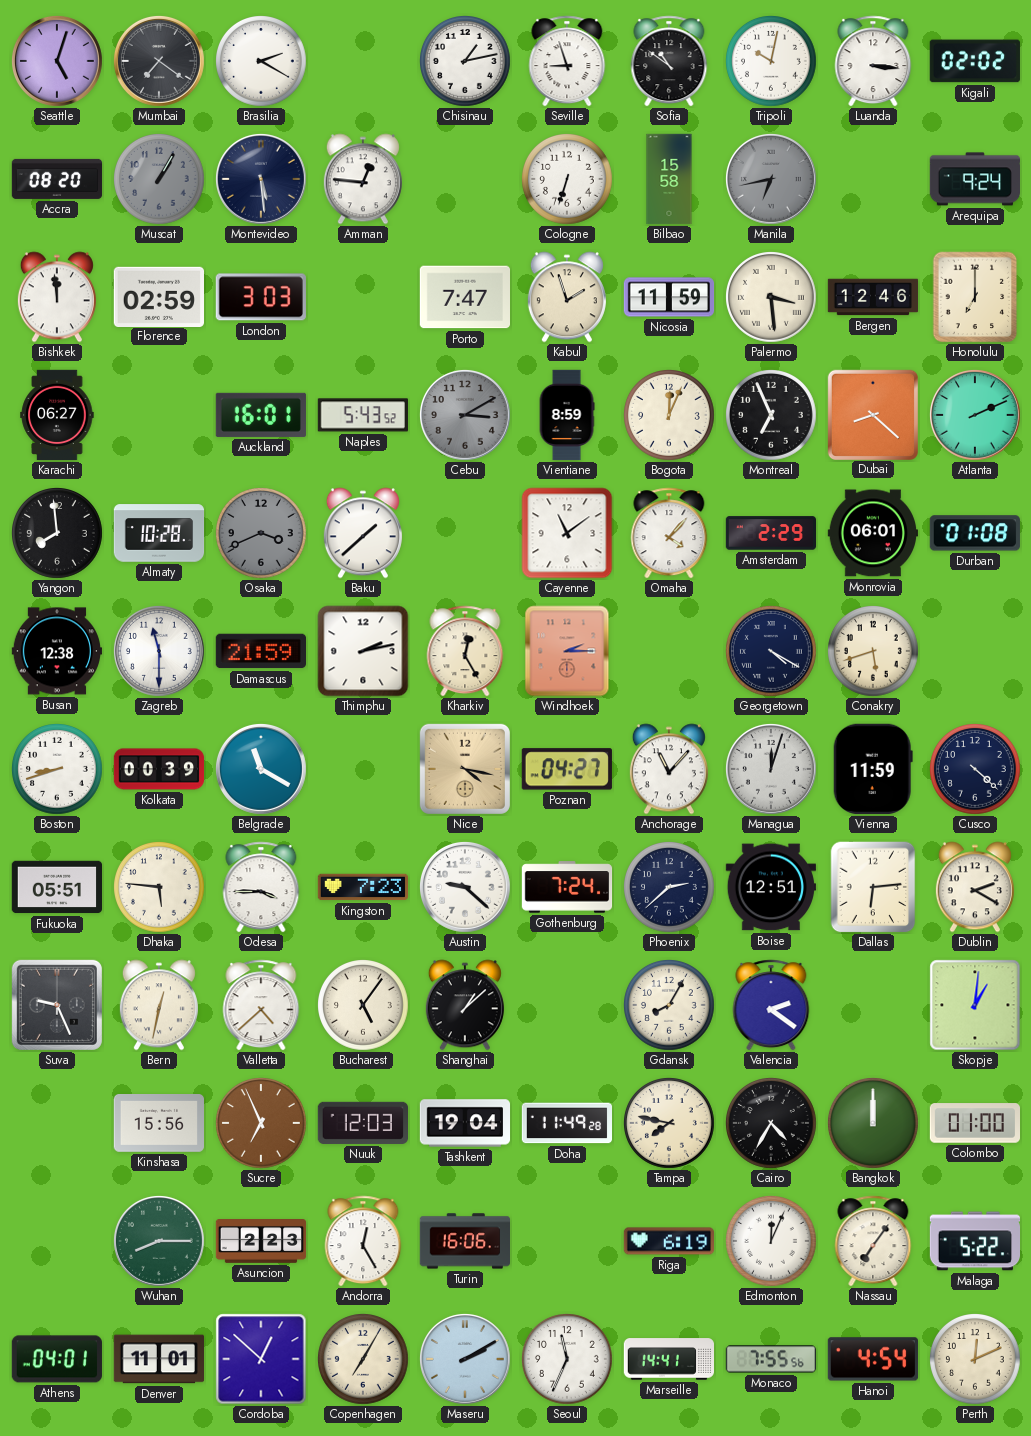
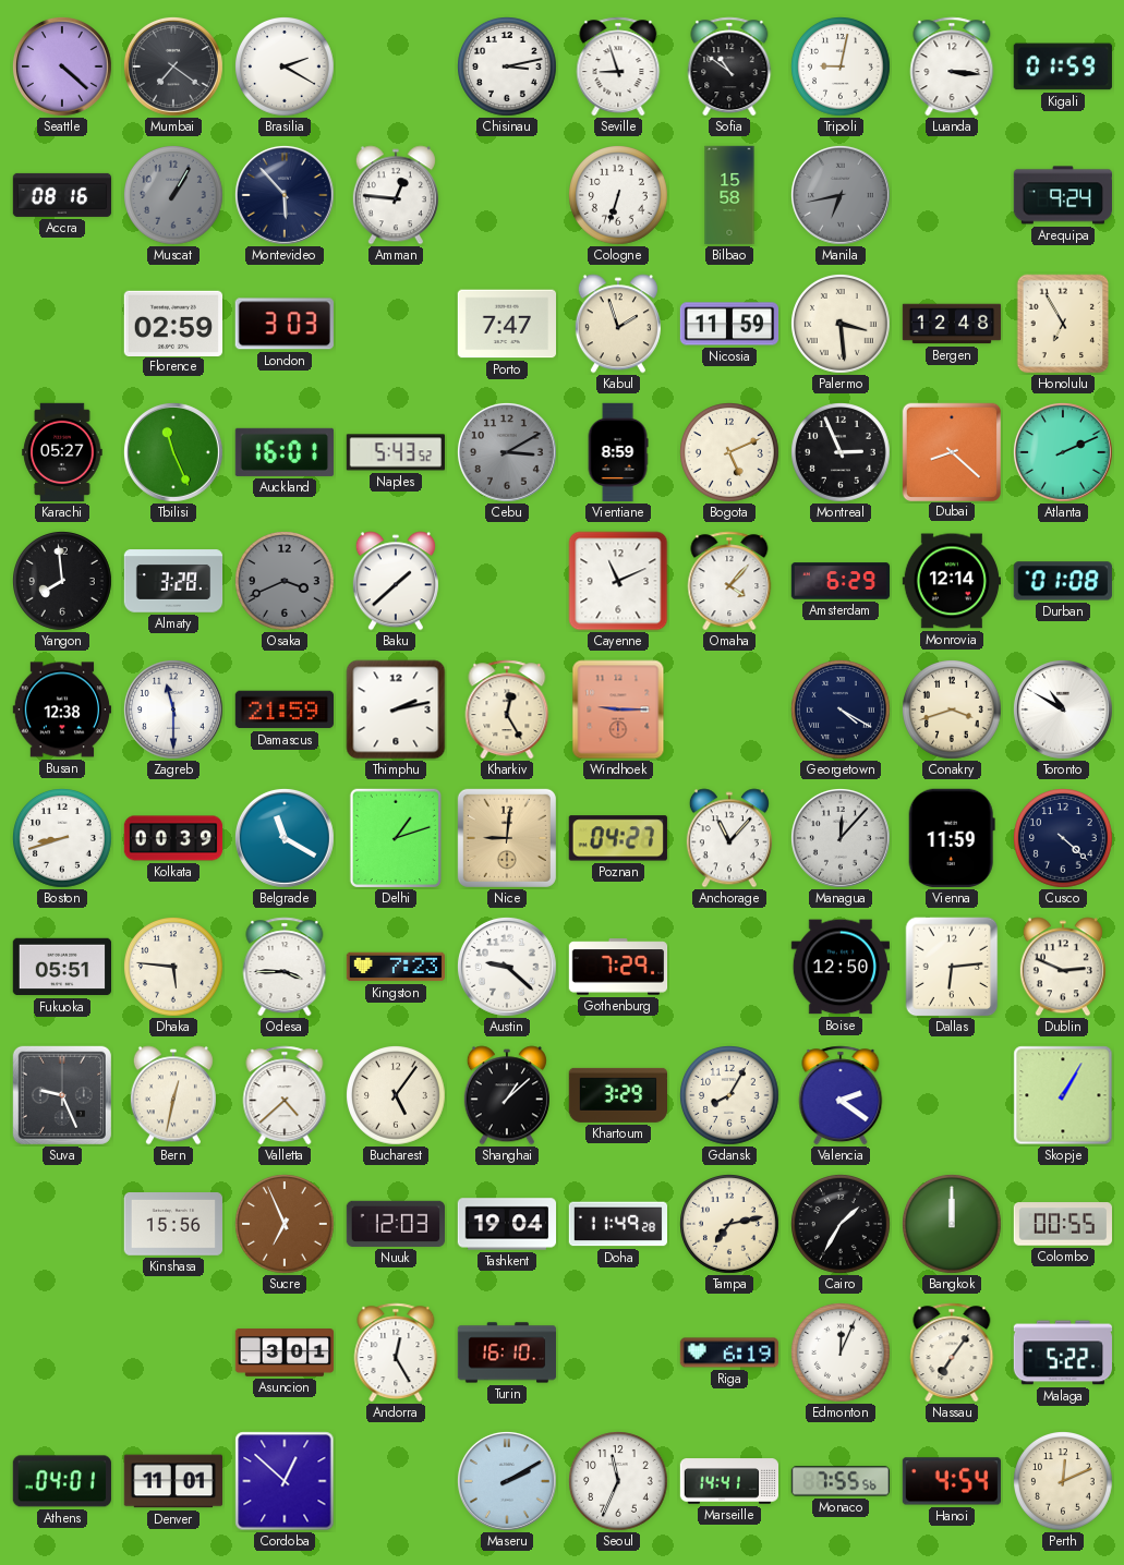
Seattle: 5:03 -> 4:22
Chisinau: 1:13 -> 3:13
Tripoli: 10:02 -> 9:02
Kigali: 02:02 -> 01:59
Accra: 08:20 -> 08:16
Montevideo: 5:29 -> 5:53
Bishkek: 11:59 -> none
Bergen: 12:46 -> 12:48
Honolulu: 7:00 -> 6:55
Karachi: 06:27 -> 05:27
Tbilisi: none -> 11:26
Bogota: 12:04 -> 5:11
Montreal: 6:56 -> 2:56
Almaty: 10:28 -> 3:28
Cayenne: 11:09 -> 11:11
Amsterdam: 2:29 -> 6:29
Monrovia: 06:01 -> 12:14
Windhoek: 2:15 -> 9:15
Conakry: 5:42 -> 3:42
Toronto: none -> 10:50
Delhi: none -> 1:12
Nice: 4:17 -> 9:01
Managua: 12:03 -> 12:07
Gothenburg: 7:24 -> 7:29
Phoenix: 2:38 -> none
Boise: 12:51 -> 12:50
Dublin: 2:20 -> 2:49
Khartoum: none -> 3:29
Skopje: 1:01 -> 1:05
Tampa: 7:47 -> 7:13
Cairo: 4:35 -> 1:35
Colombo: 01:00 -> 00:55
Wuhan: 8:15 -> none
Asuncion: 2:23 -> 3:01
Turin: 16:06 -> 16:10
Copenhagen: 7:05 -> none
